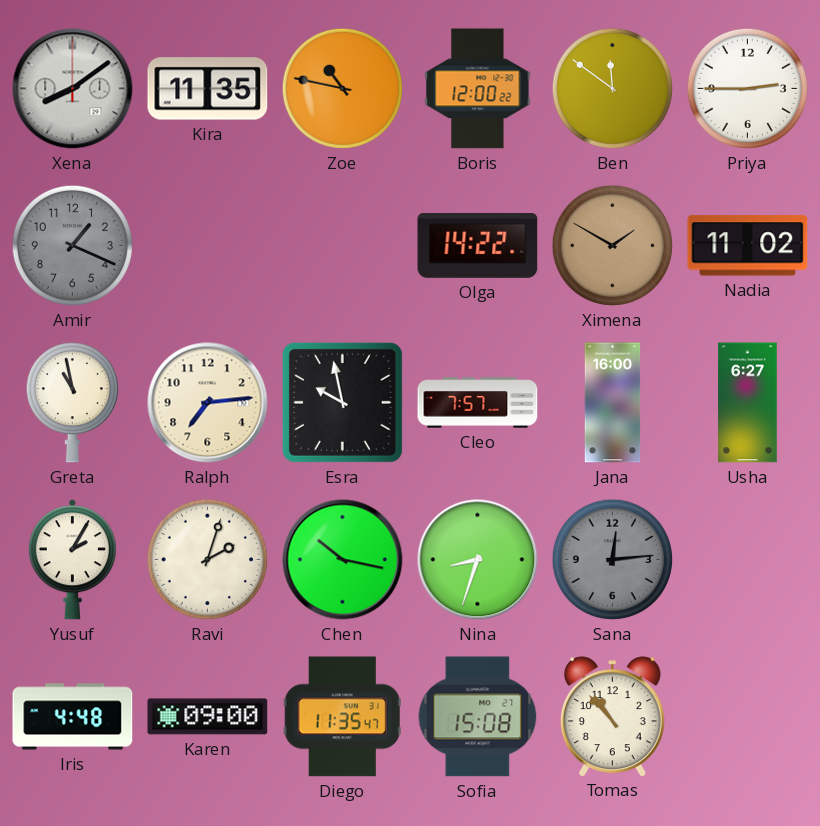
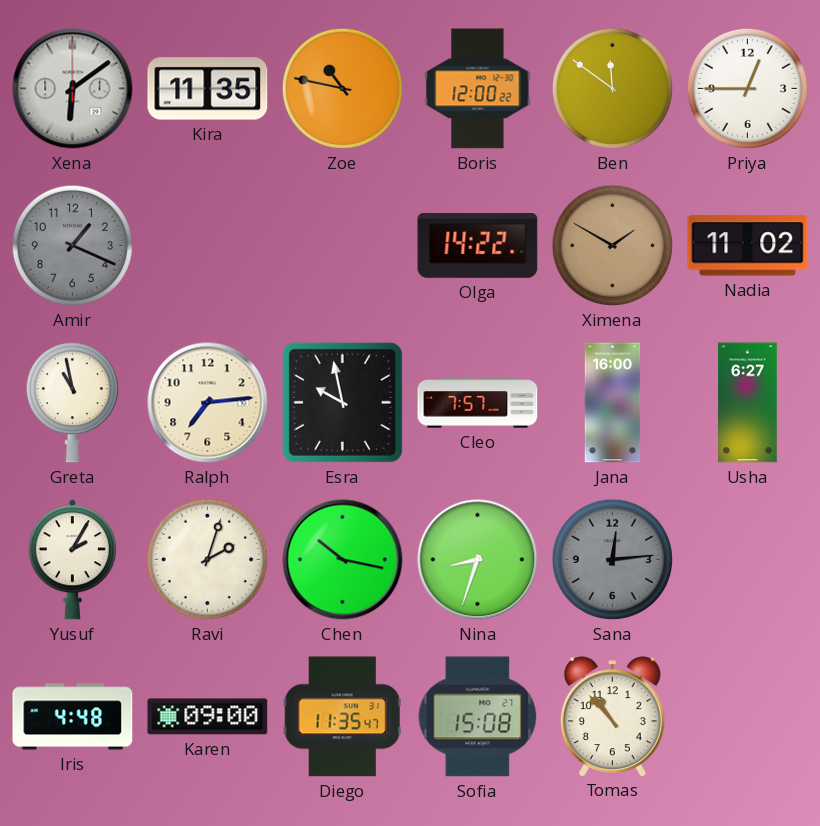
Xena: 8:09 -> 6:09
Priya: 2:45 -> 12:45
